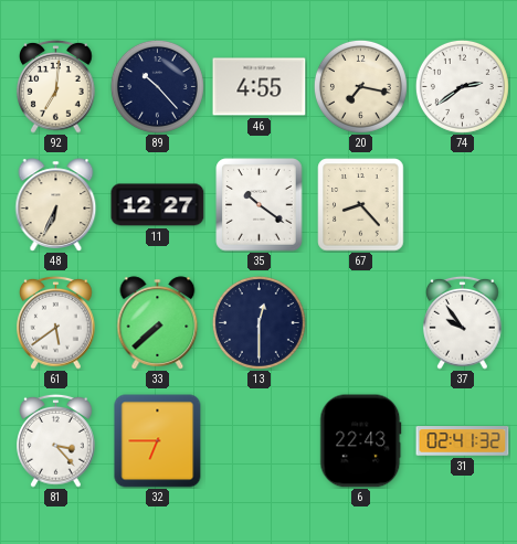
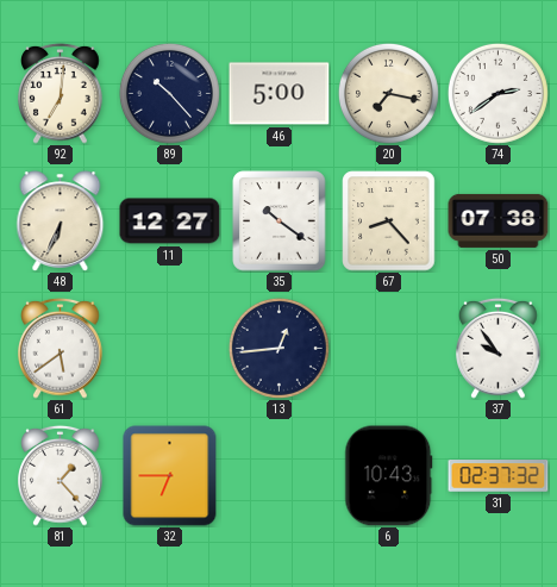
46: 4:55 -> 5:00
50: none -> 07:38
33: 7:38 -> none
13: 12:30 -> 12:44
81: 3:23 -> 1:23
6: 22:43 -> 10:43
31: 02:41 -> 02:37
